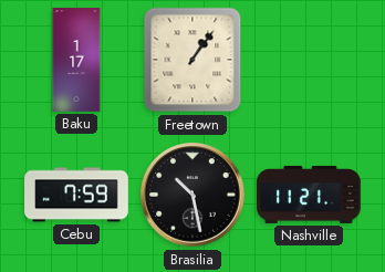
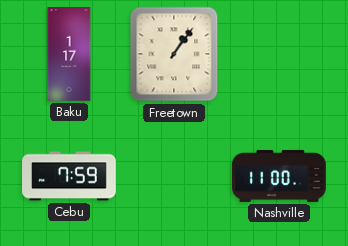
Brasilia: 10:28 -> none
Nashville: 11:21 -> 11:00
